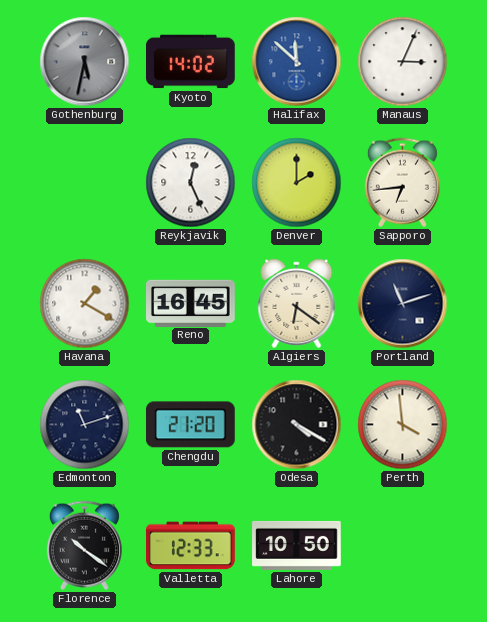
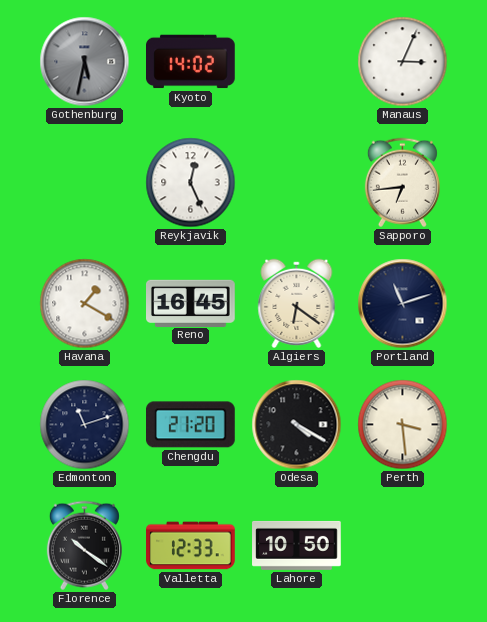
Halifax: 11:52 -> none
Denver: 2:00 -> none
Perth: 3:59 -> 3:29
